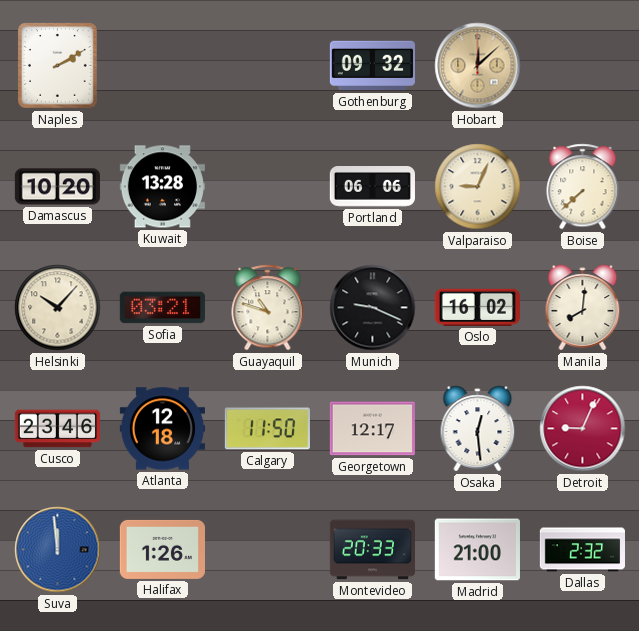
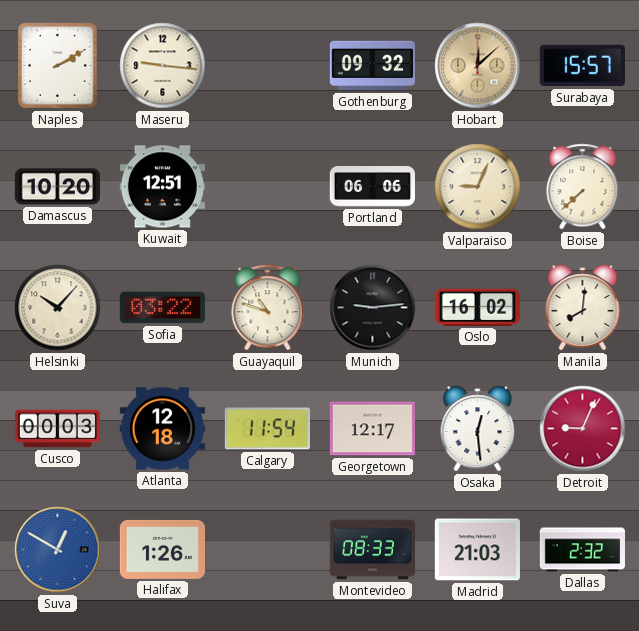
Maseru: none -> 9:16
Surabaya: none -> 15:57
Kuwait: 13:28 -> 12:51
Sofia: 03:21 -> 03:22
Munich: 9:19 -> 9:14
Cusco: 23:46 -> 00:03
Calgary: 11:50 -> 11:54
Suva: 11:59 -> 12:50
Montevideo: 20:33 -> 08:33
Madrid: 21:00 -> 21:03
